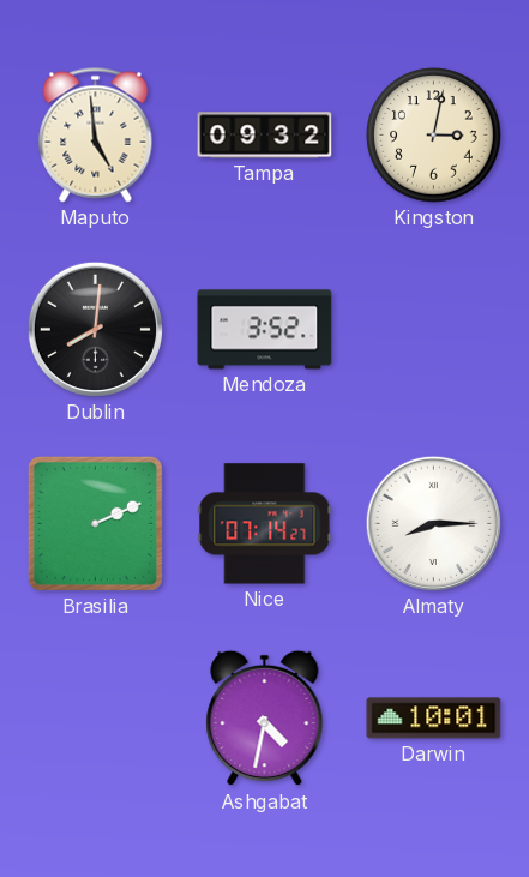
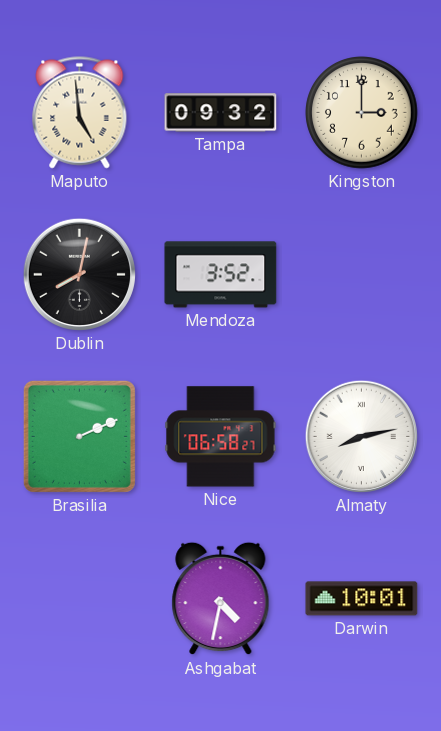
Kingston: 3:02 -> 3:00
Dublin: 8:01 -> 8:02
Nice: 07:14 -> 06:58
Almaty: 8:15 -> 8:13
